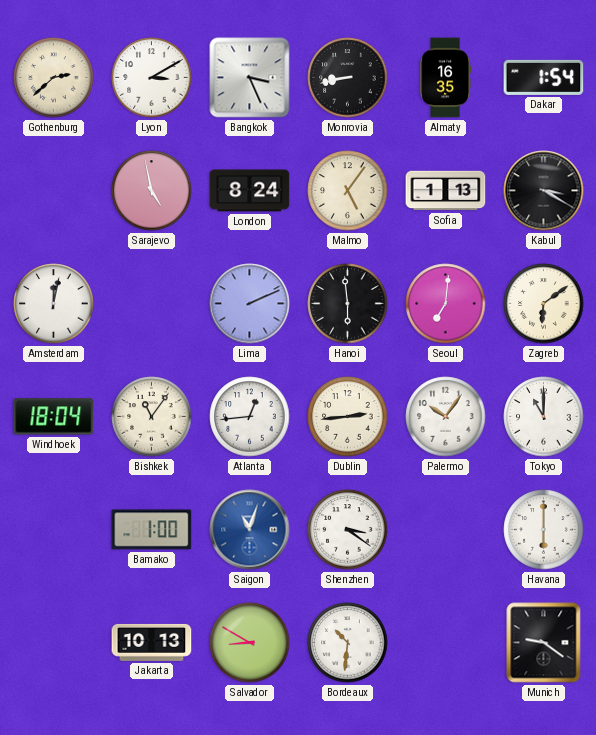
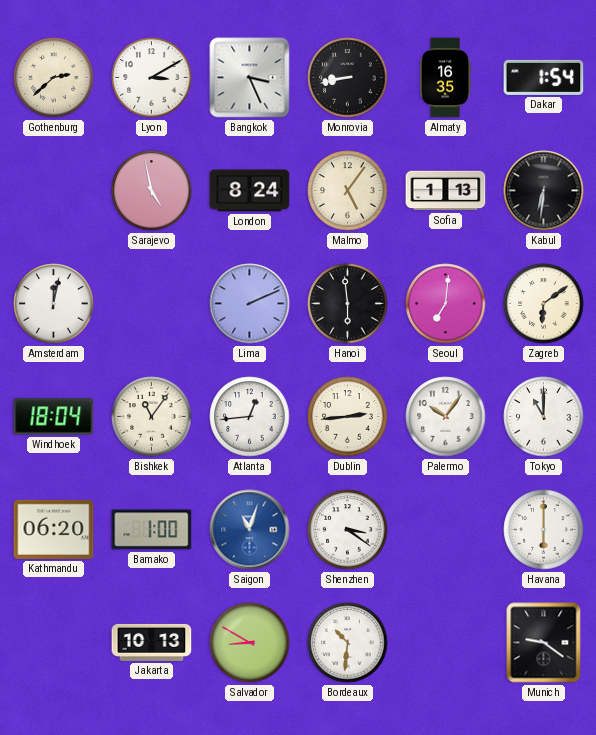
Kabul: 3:20 -> 6:31
Kathmandu: none -> 06:20
